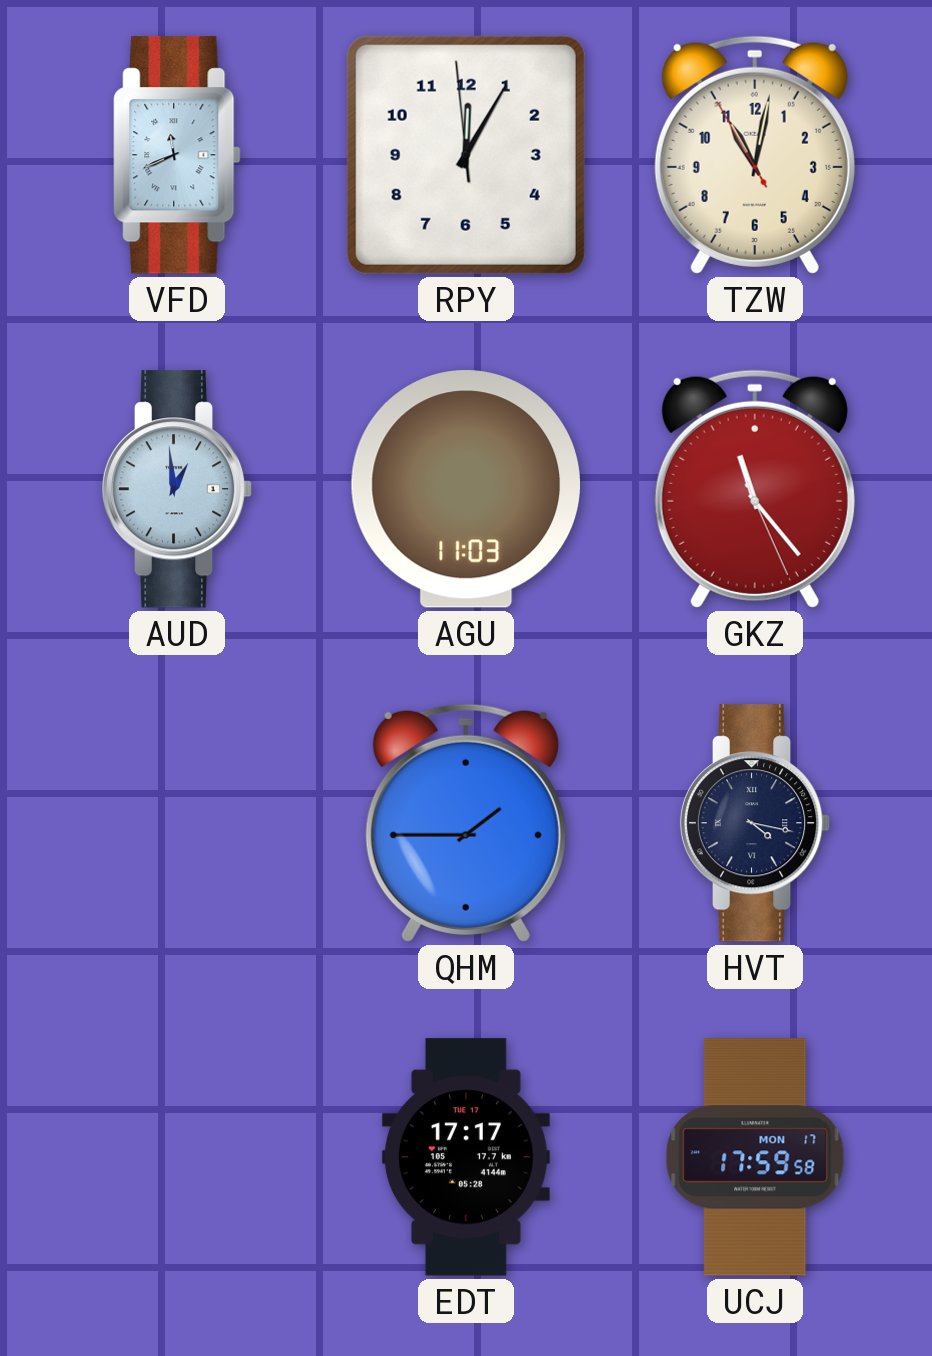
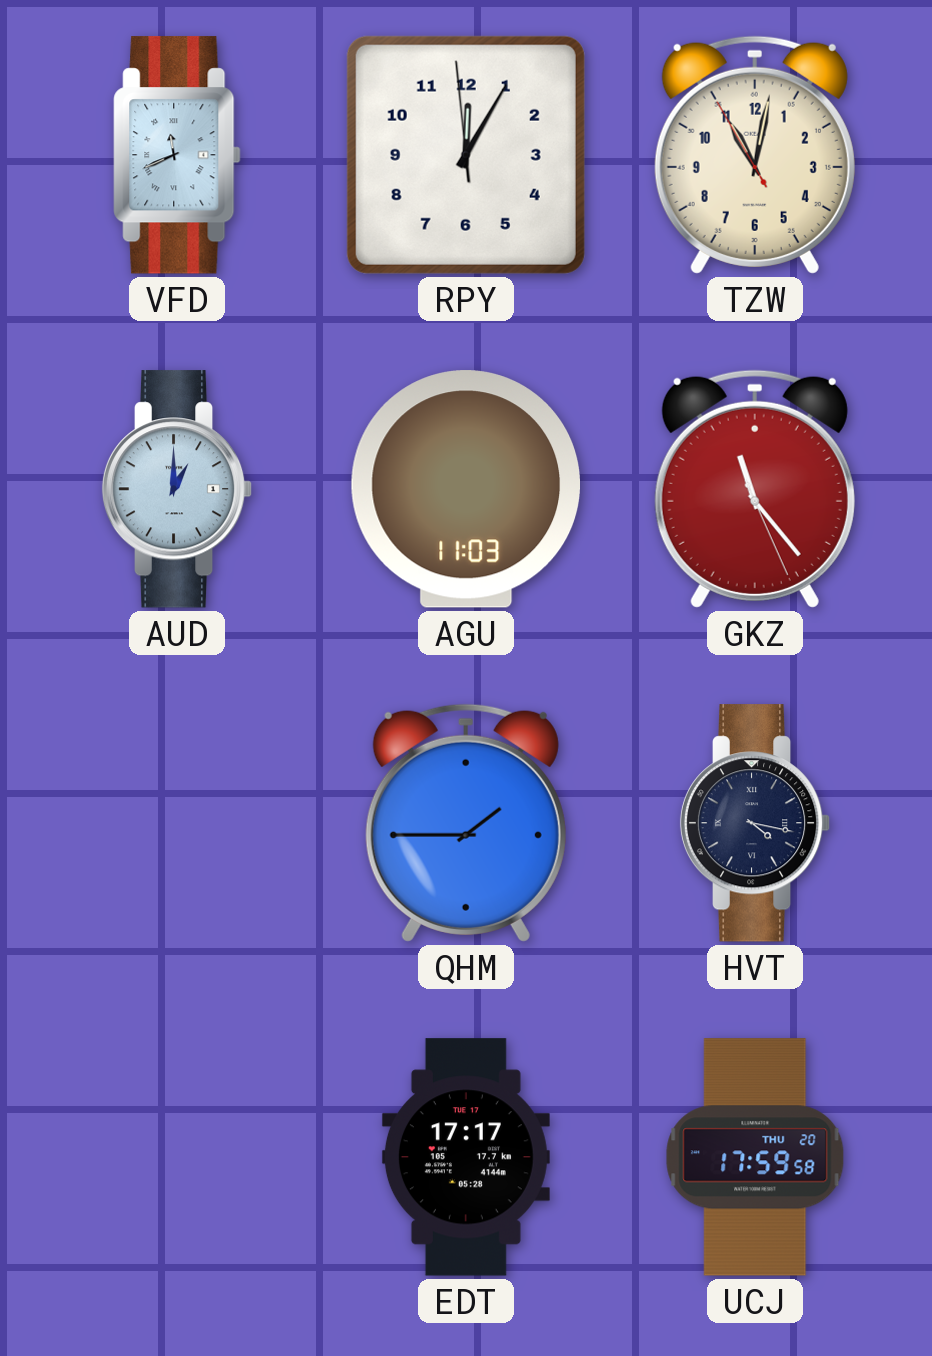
AUD: 12:59 -> 1:00
UCJ date: MON 17 -> THU 20
